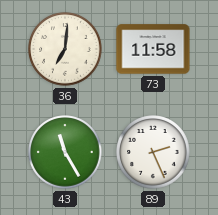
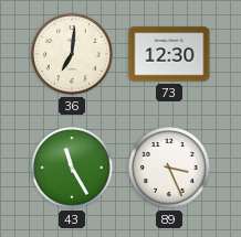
73: 11:58 -> 12:30
89: 2:26 -> 3:26
